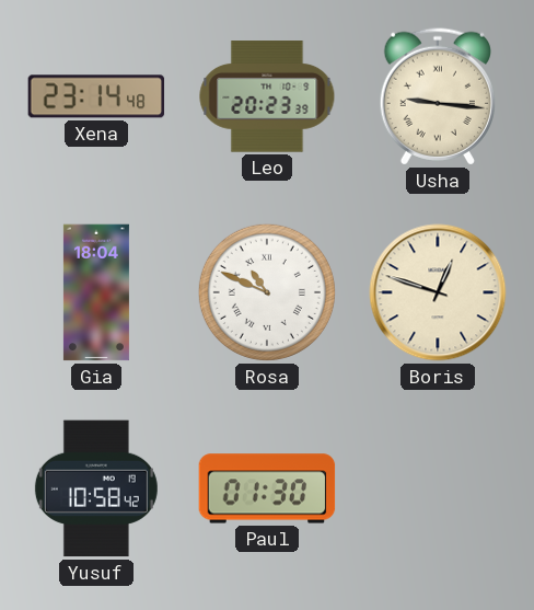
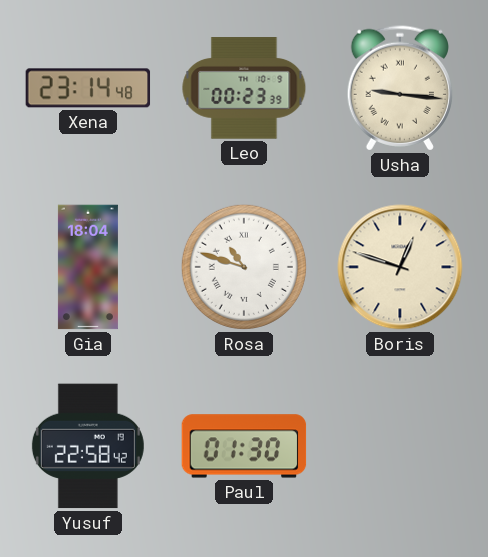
Leo: 20:23 -> 00:23
Rosa: 10:49 -> 10:48
Yusuf: 10:58 -> 22:58
